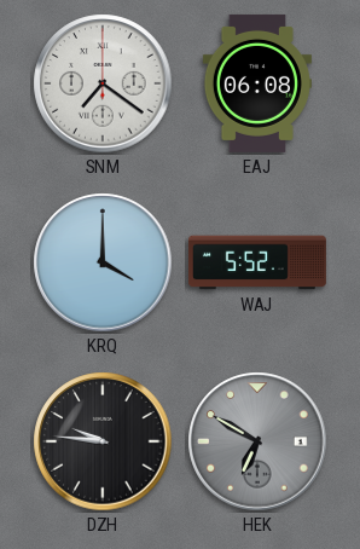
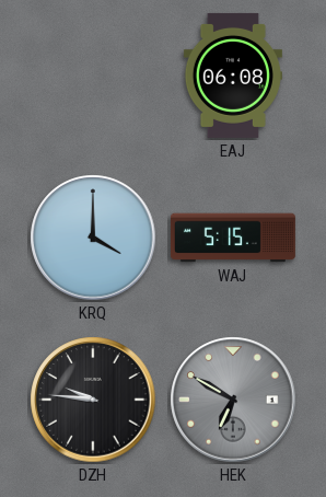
SNM: 7:21 -> none
WAJ: 5:52 -> 5:15
